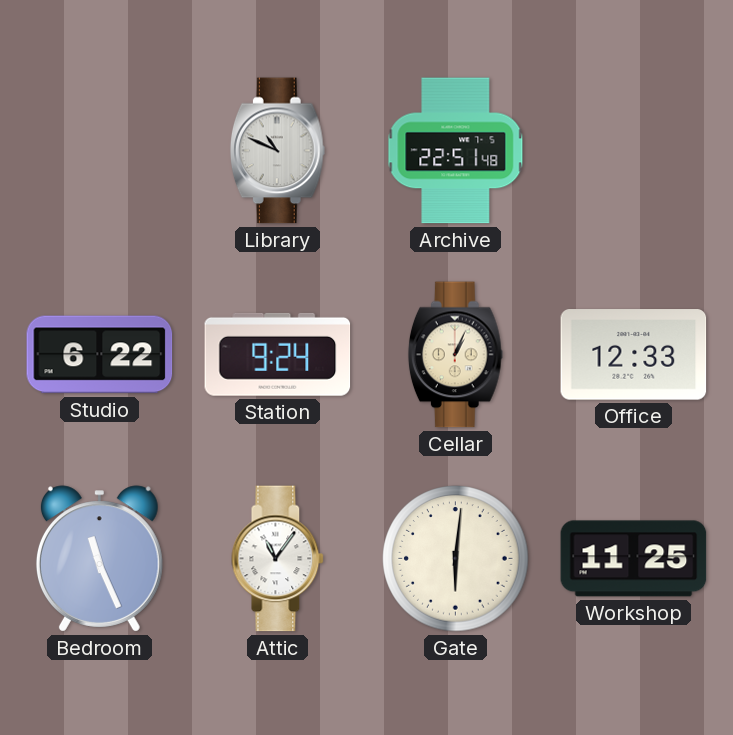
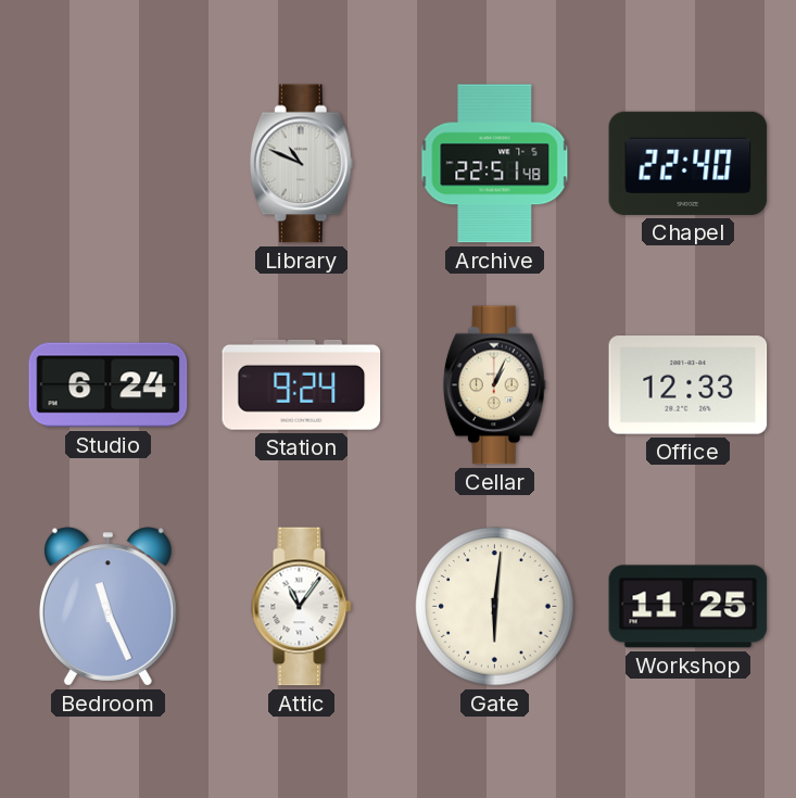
Chapel: none -> 22:40
Studio: 6:22 -> 6:24
